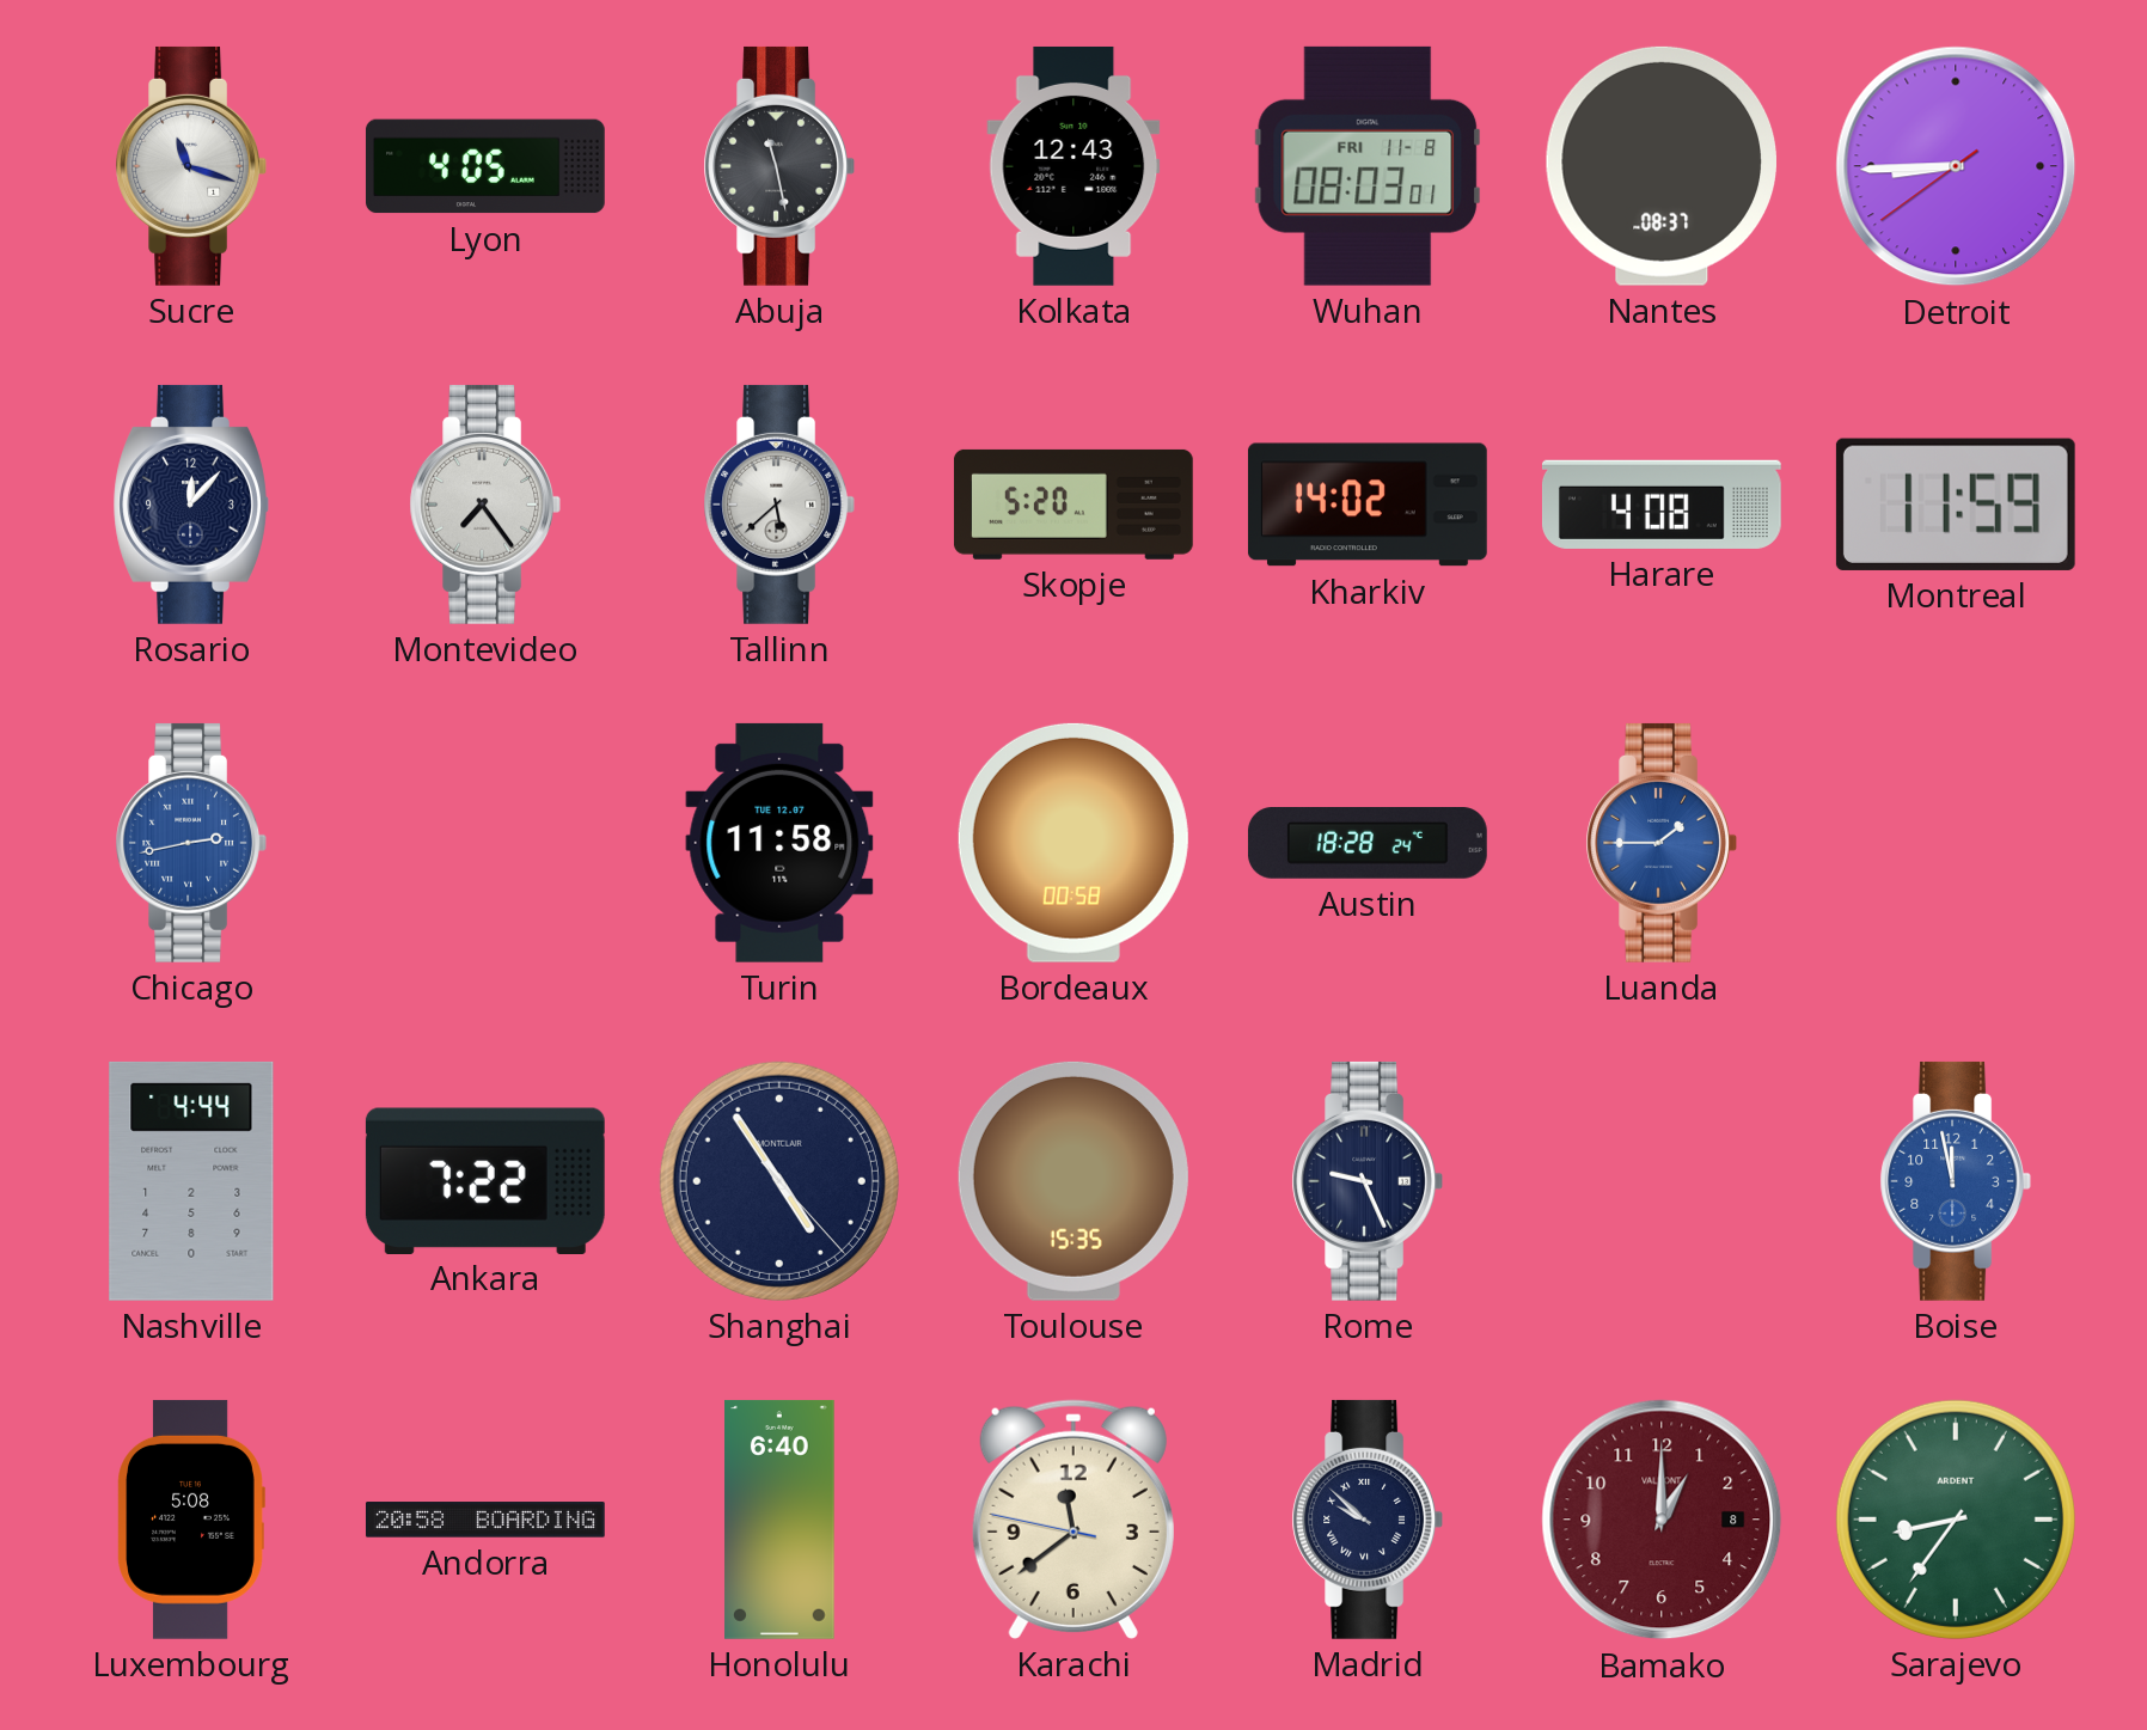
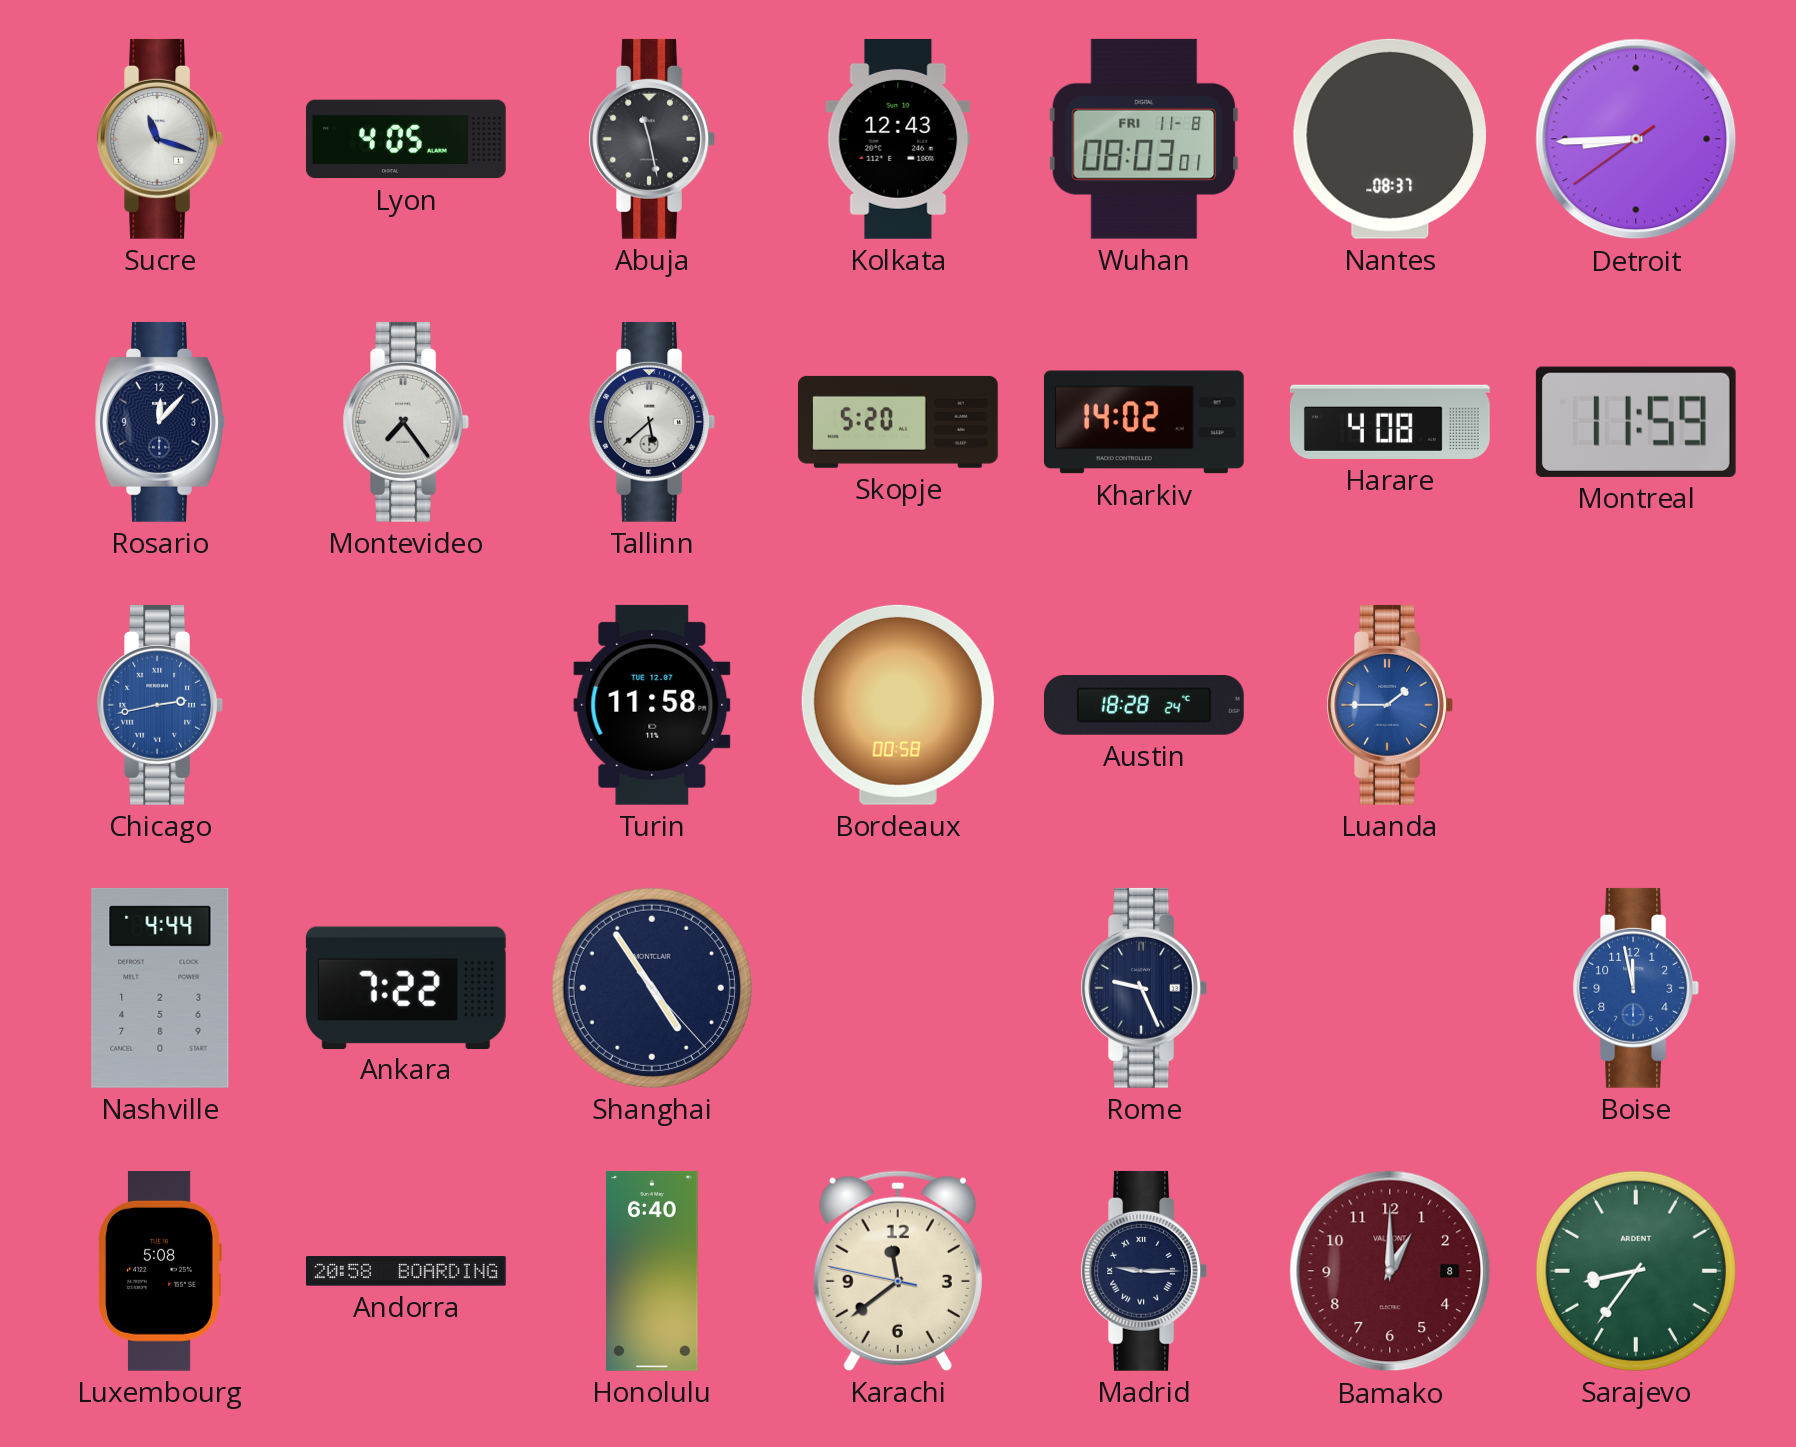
Toulouse: 15:35 -> none
Madrid: 9:52 -> 9:15
